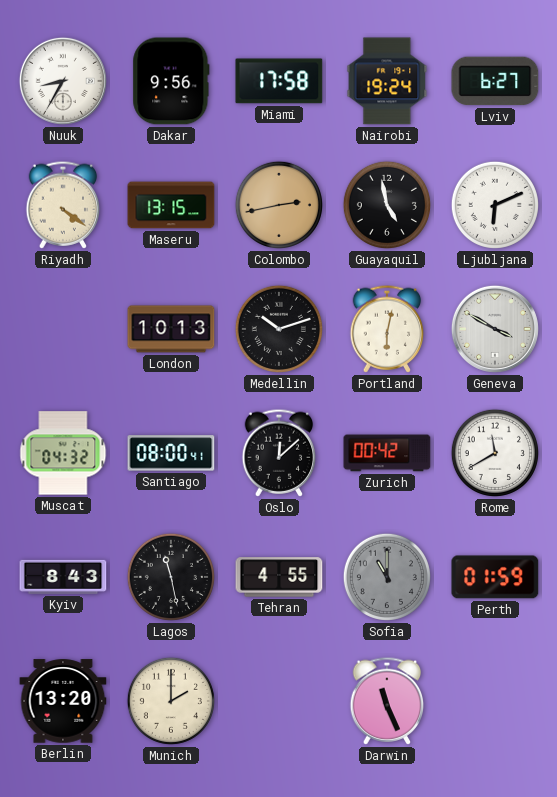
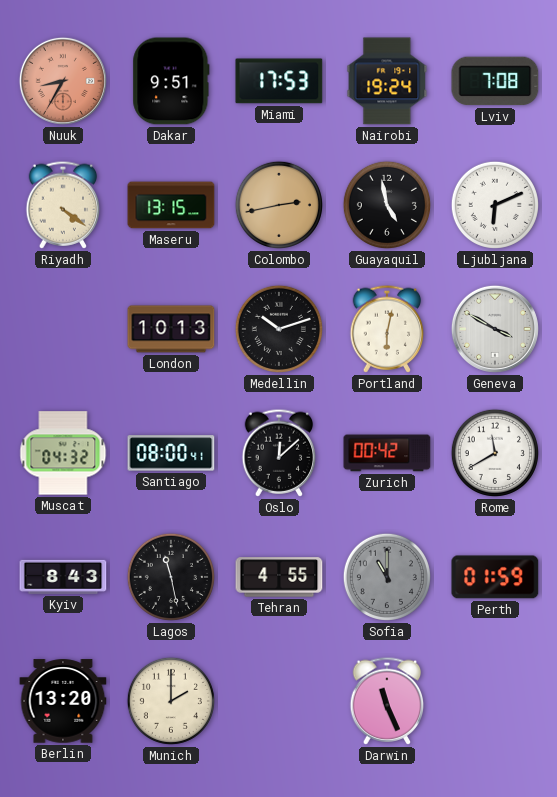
Nuuk dial: white -> salmon
Dakar: 9:56 -> 9:51
Miami: 17:58 -> 17:53
Lviv: 6:27 -> 7:08
